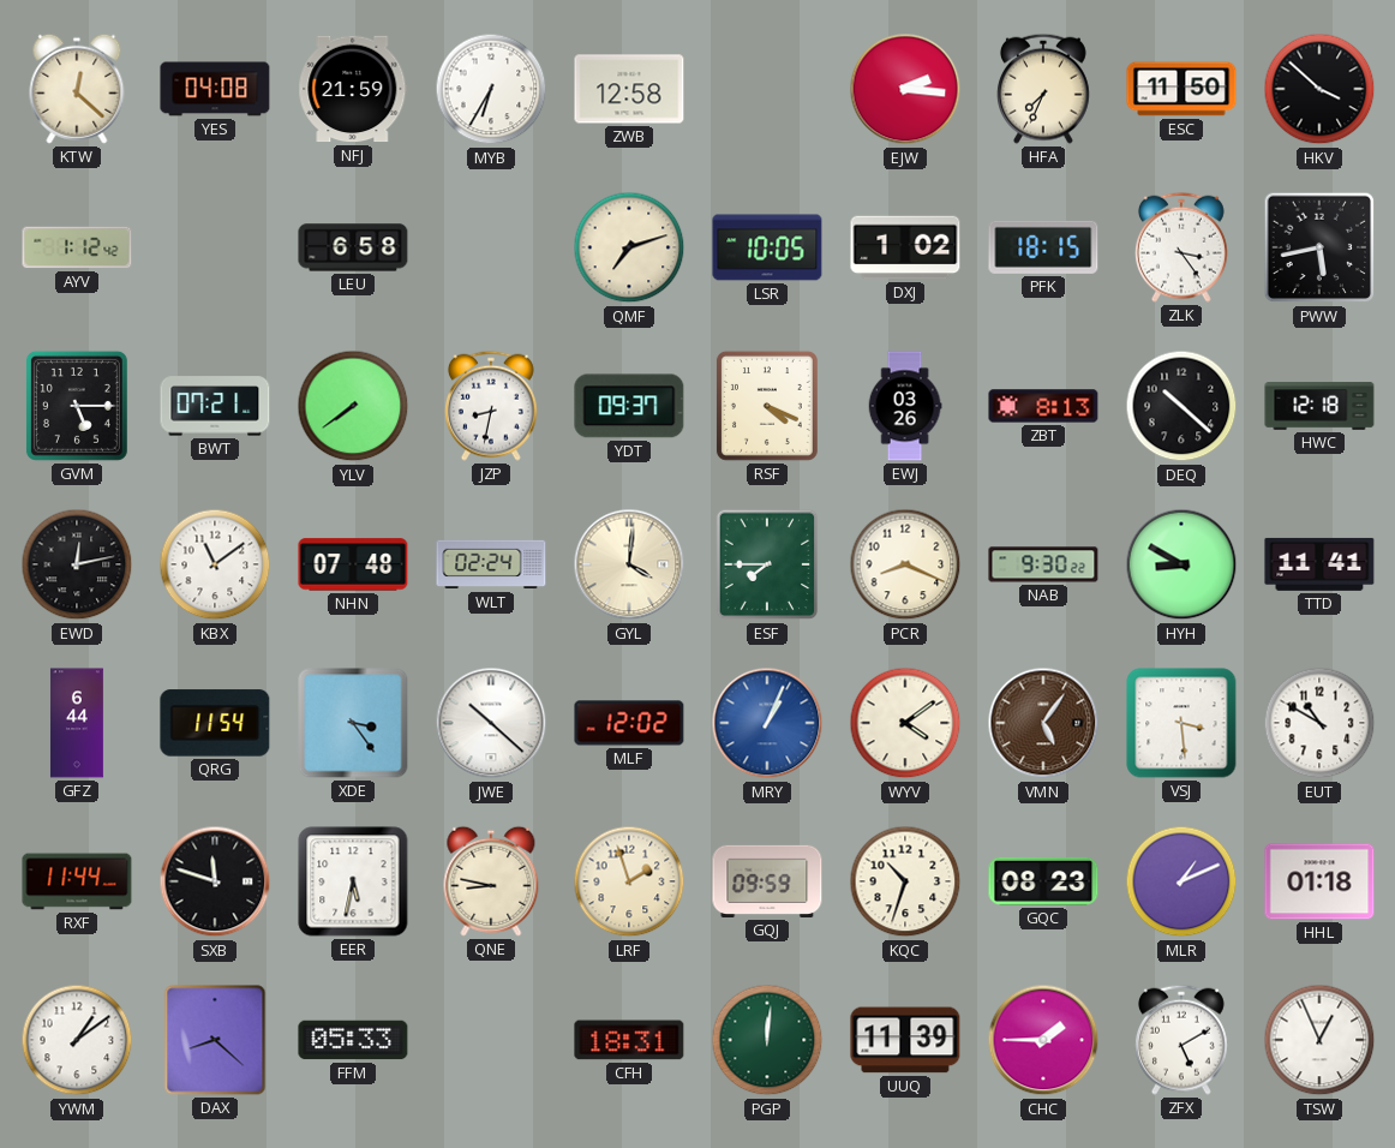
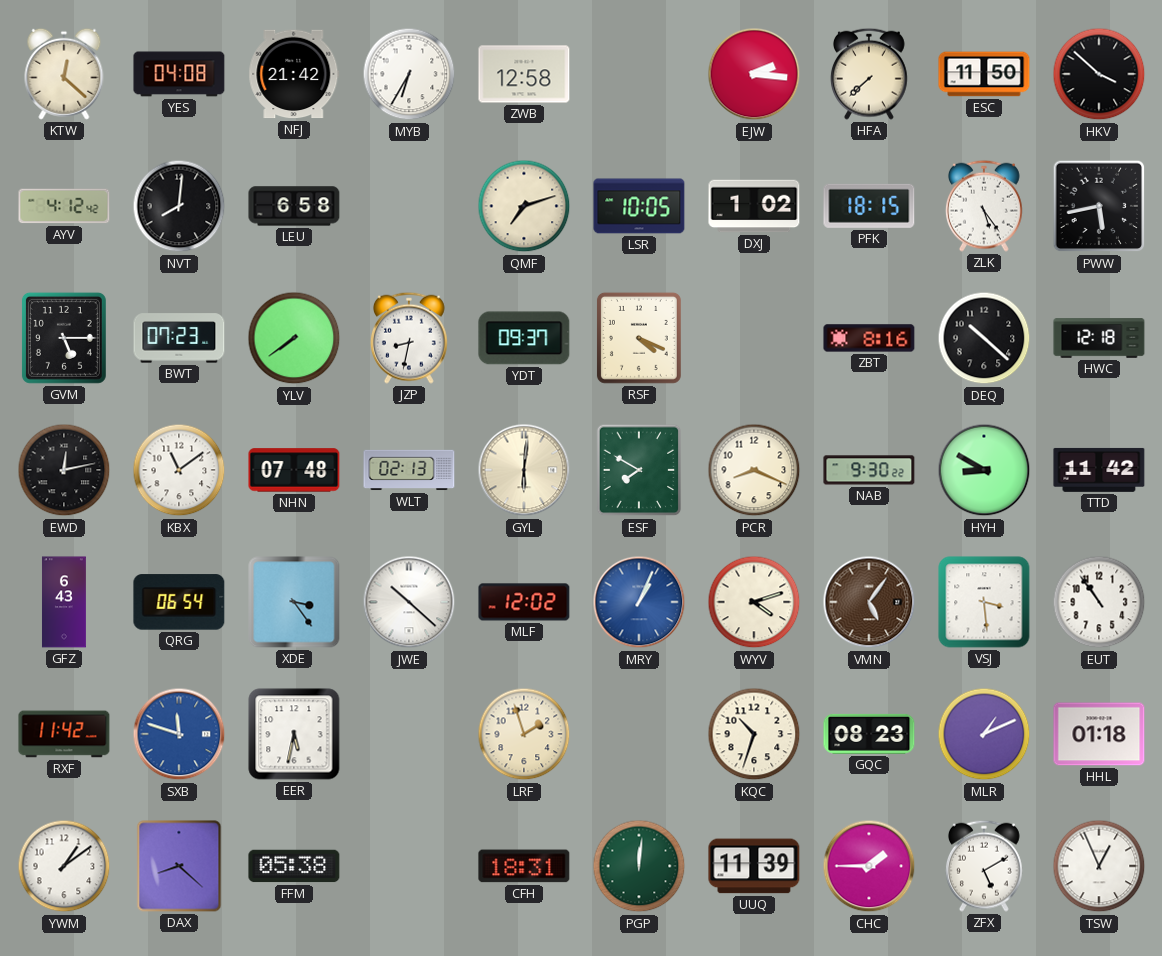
NFJ: 21:59 -> 21:42
HFA: 7:34 -> 7:38
AYV: 1:12 -> 4:12
NVT: none -> 8:01
ZLK: 3:24 -> 5:24
BWT: 07:21 -> 07:23
EWJ: 03:26 -> none
ZBT: 8:13 -> 8:16
WLT: 02:24 -> 02:13
GYL: 4:01 -> 6:01
ESF: 7:45 -> 7:50
TTD: 11:41 -> 11:42
GFZ: 6:44 -> 6:43
QRG: 11:54 -> 06:54
WYV: 4:09 -> 4:12
EUT: 10:50 -> 10:54
RXF: 11:44 -> 11:42
SXB dial: black -> blue
QNE: 8:47 -> none
GQJ: 09:59 -> none
FFM: 05:33 -> 05:38
